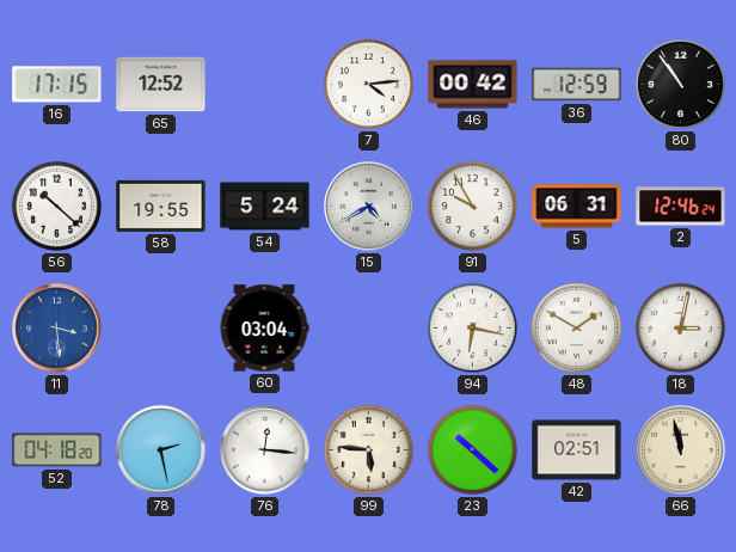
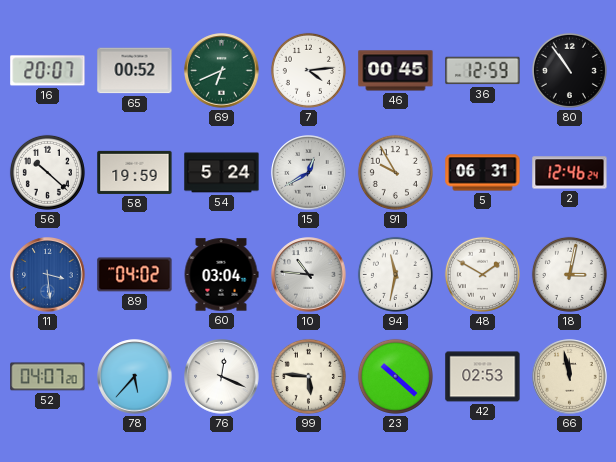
16: 17:15 -> 20:07
65: 12:52 -> 00:52
69: none -> 6:41
46: 00:42 -> 00:45
58: 19:55 -> 19:59
15: 4:40 -> 12:40
89: none -> 04:02
10: none -> 10:46
94: 6:17 -> 11:32
52: 04:18 -> 04:07
78: 2:28 -> 5:37
76: 12:16 -> 12:19
42: 02:51 -> 02:53
